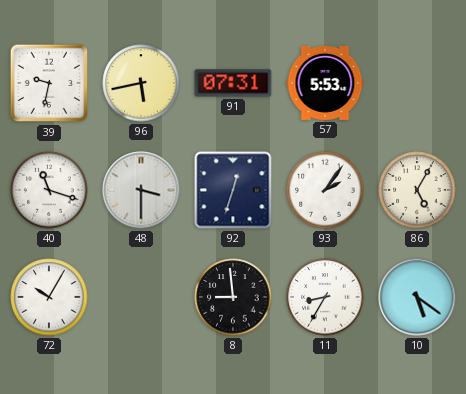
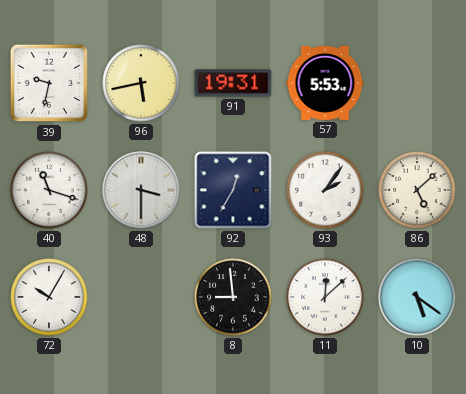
91: 07:31 -> 19:31
92: 12:33 -> 12:35
86: 5:05 -> 5:08
11: 8:35 -> 12:08
